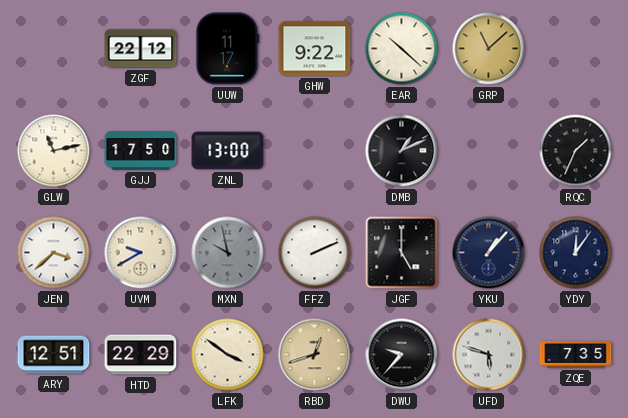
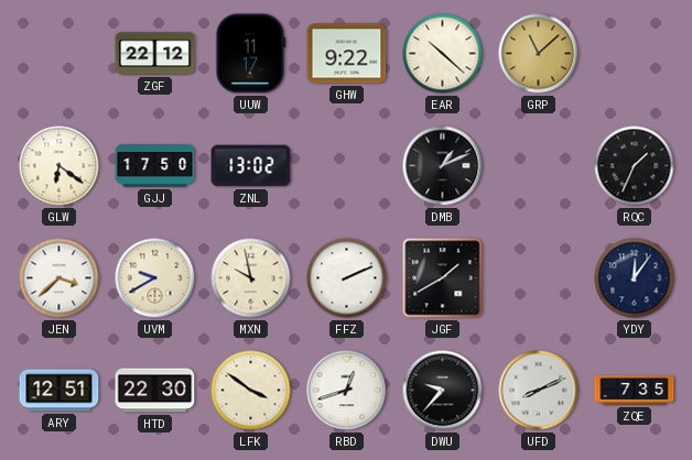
GLW: 11:13 -> 6:21
ZNL: 13:00 -> 13:02
MXN dial: grey -> cream
JGF: 5:00 -> 1:40
YKU: 1:07 -> none
HTD: 22:29 -> 22:30
RBD dial: champagne -> white
UFD: 5:48 -> 8:11
